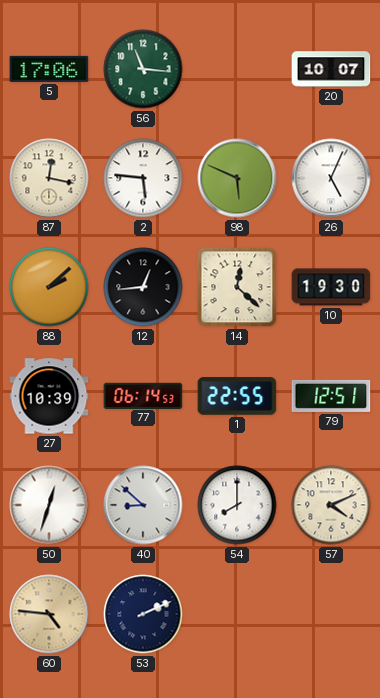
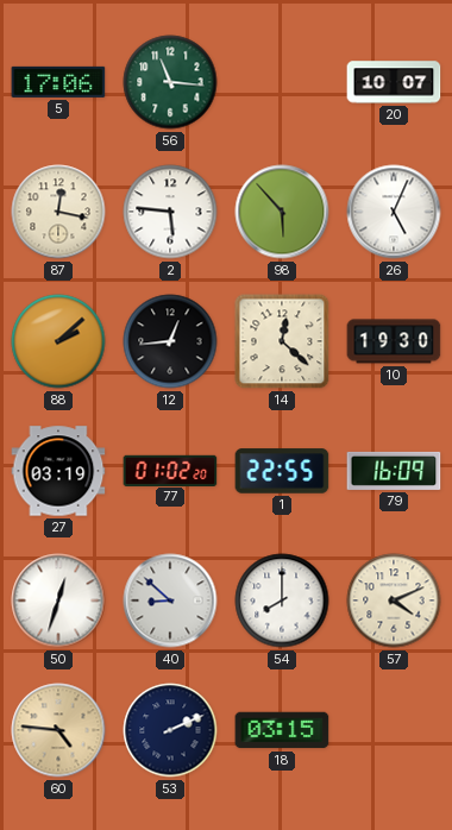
98: 5:49 -> 5:53
27: 10:39 -> 03:19
77: 06:14 -> 01:02
79: 12:51 -> 16:09
18: none -> 03:15
